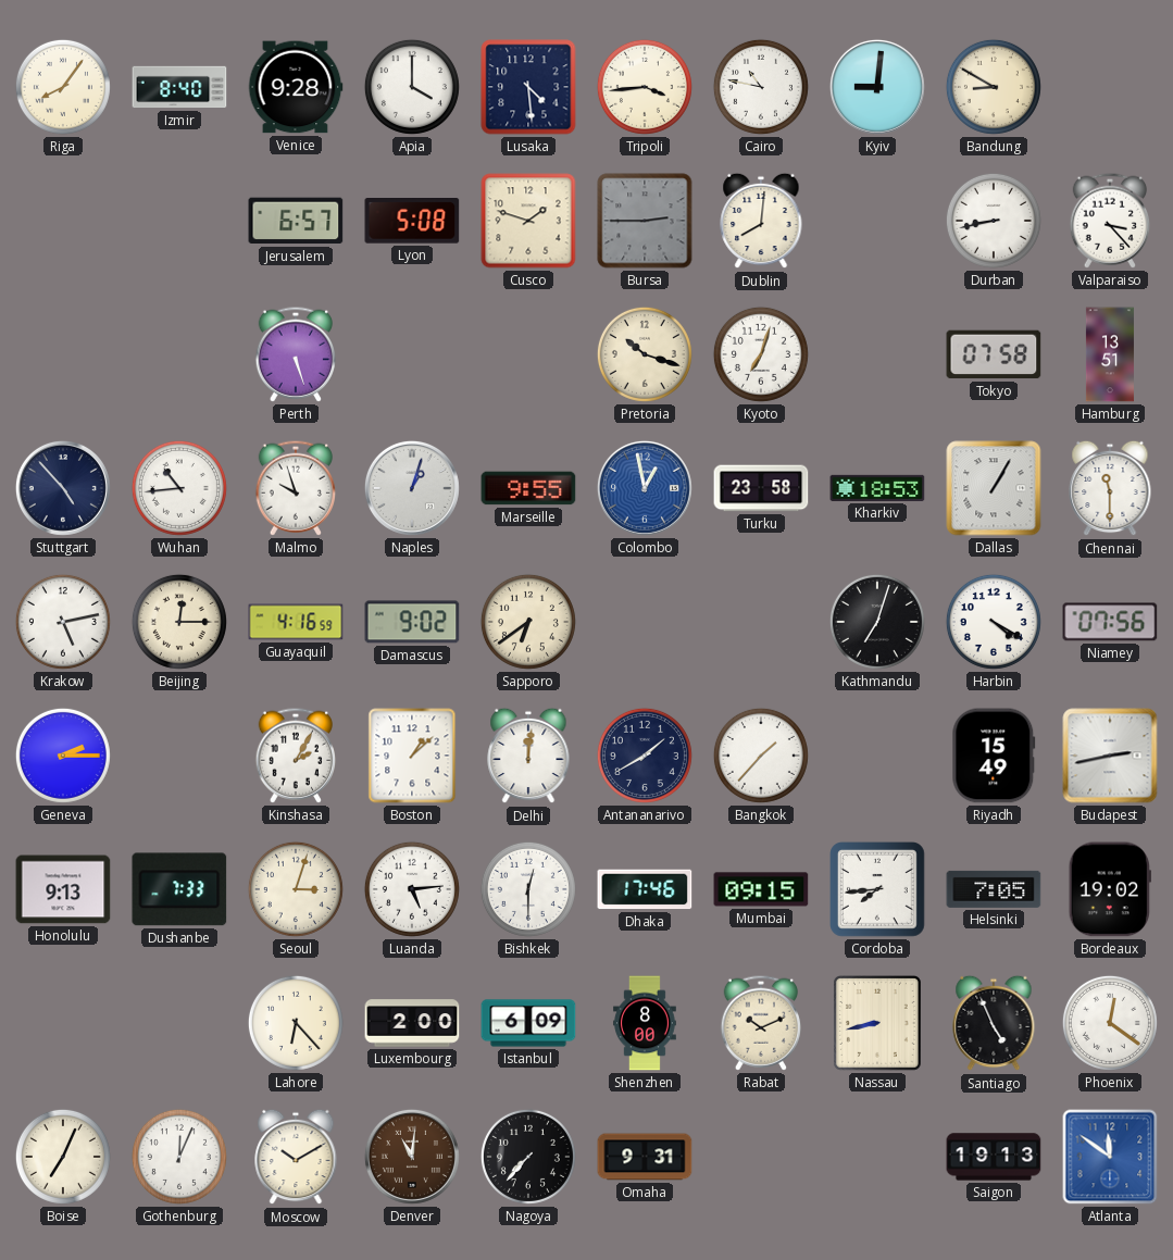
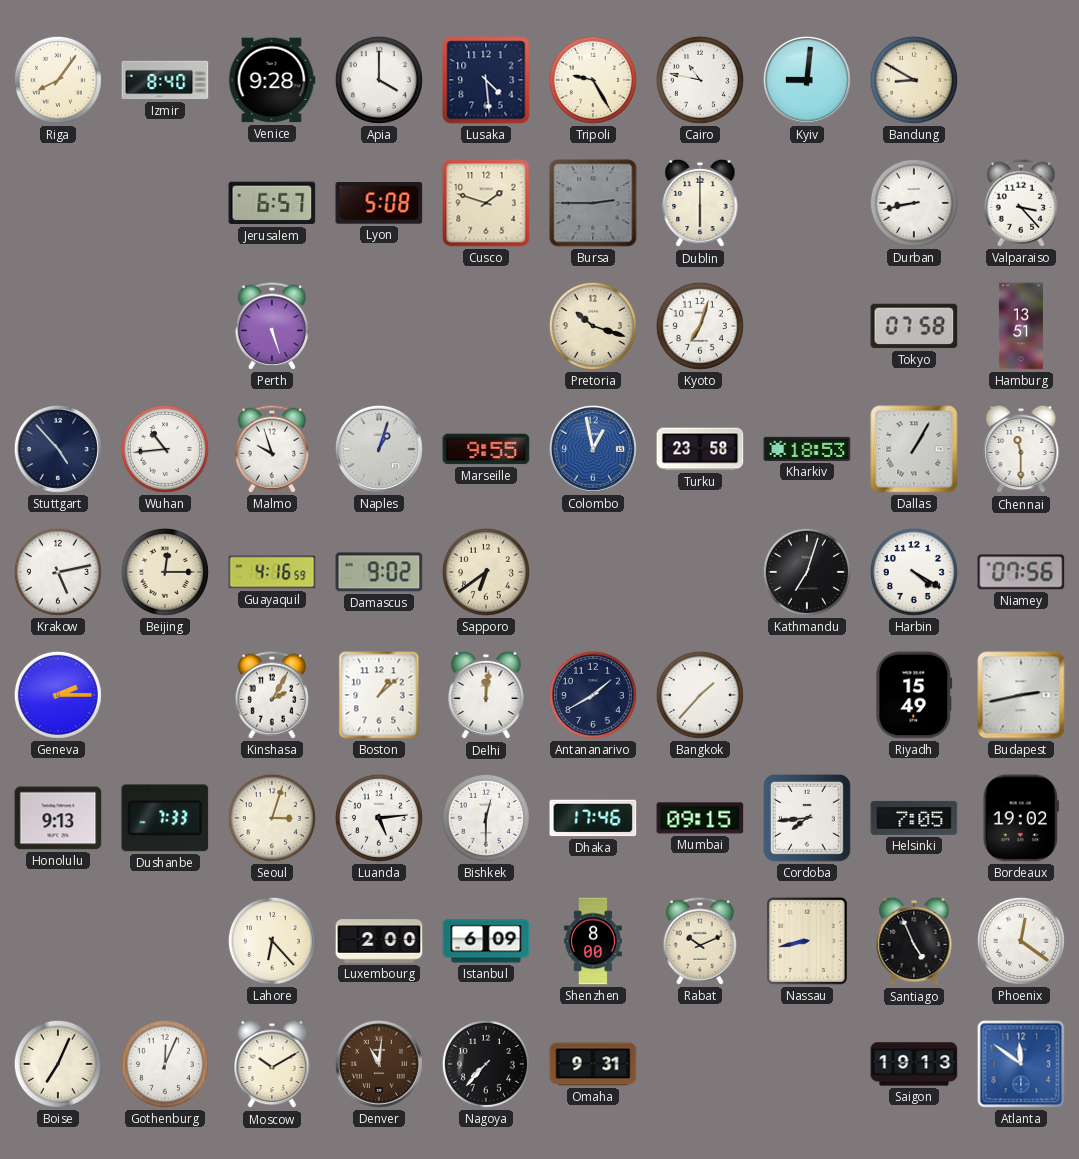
Tripoli: 3:44 -> 9:25
Dublin: 8:01 -> 6:00
